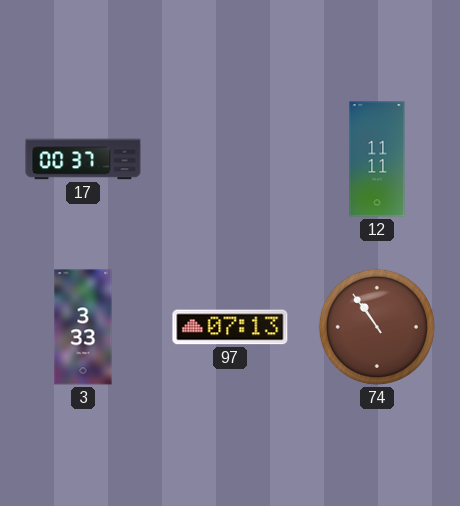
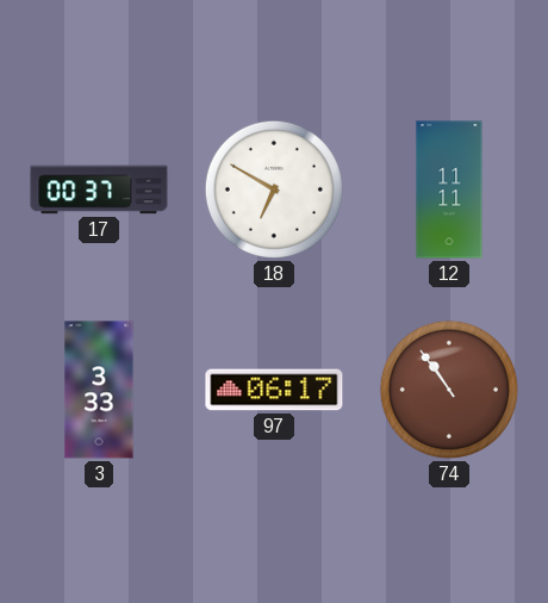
18: none -> 6:50
97: 07:13 -> 06:17
